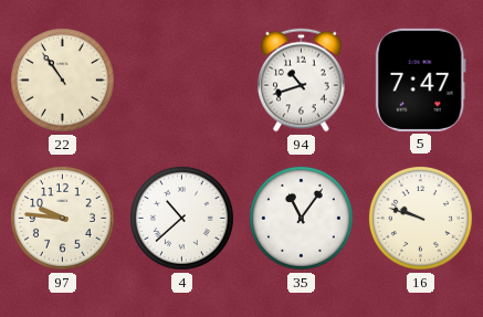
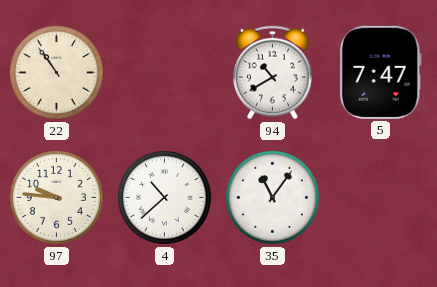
94: 10:42 -> 10:40
16: 9:48 -> none
